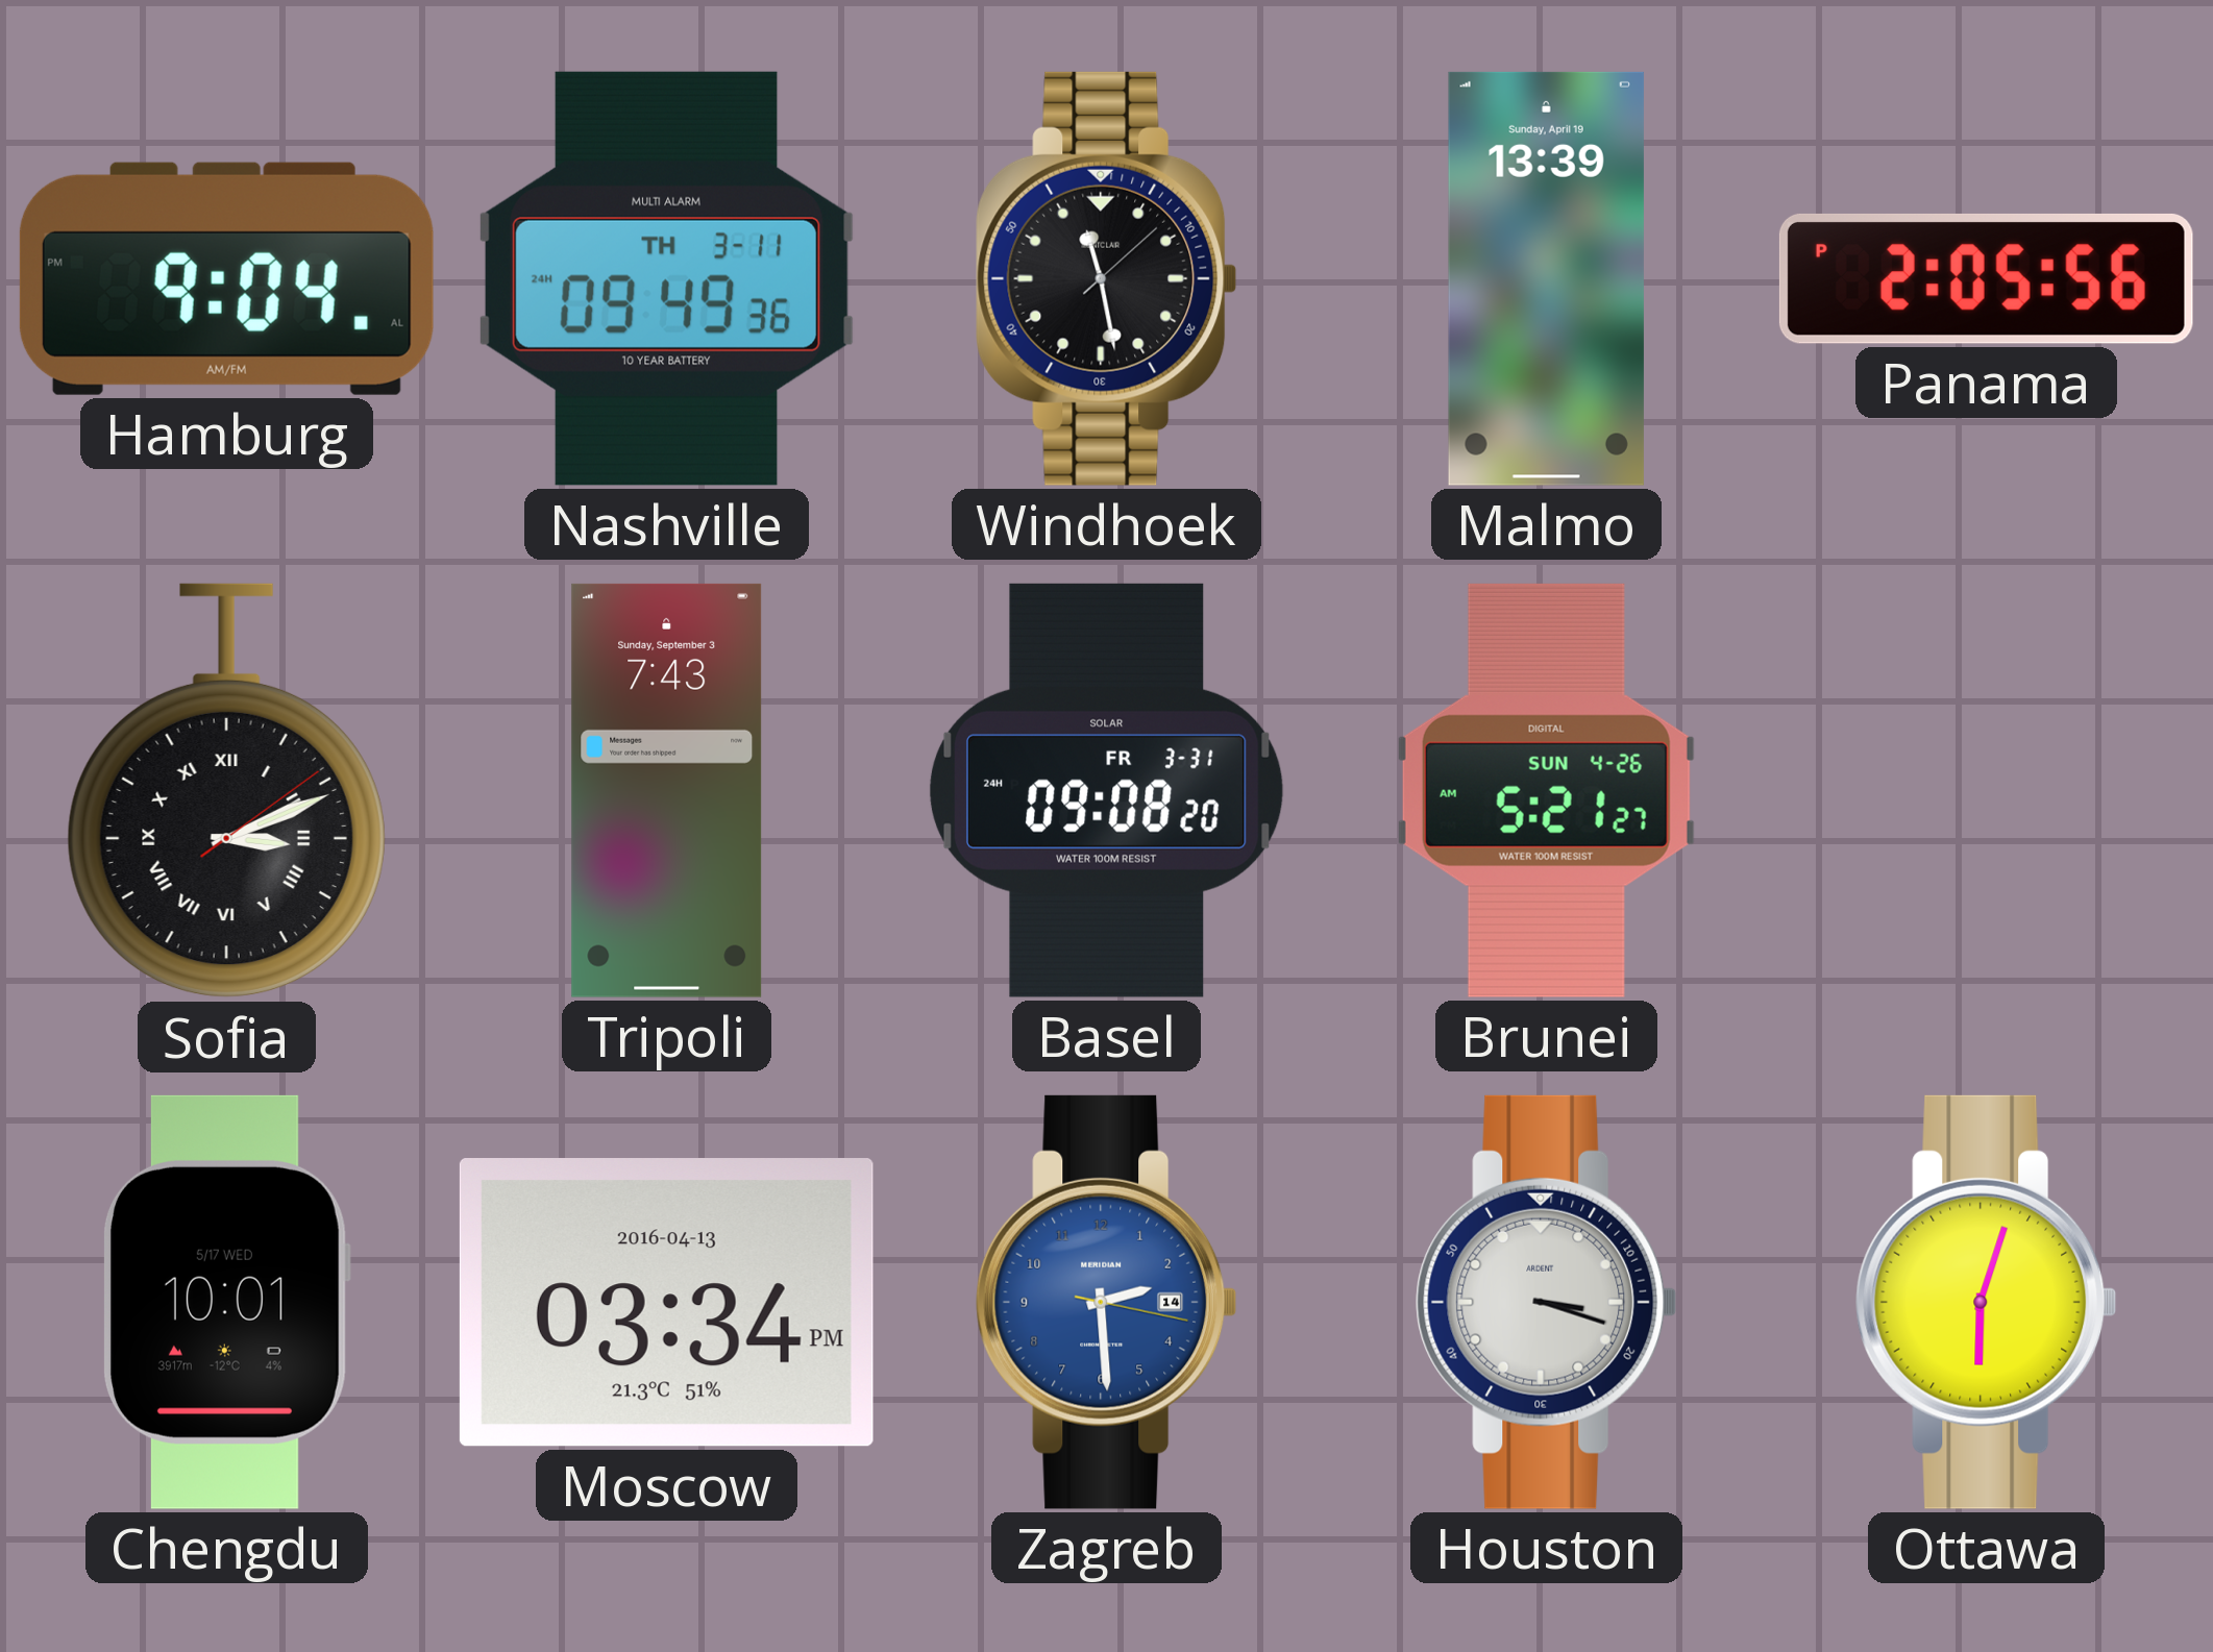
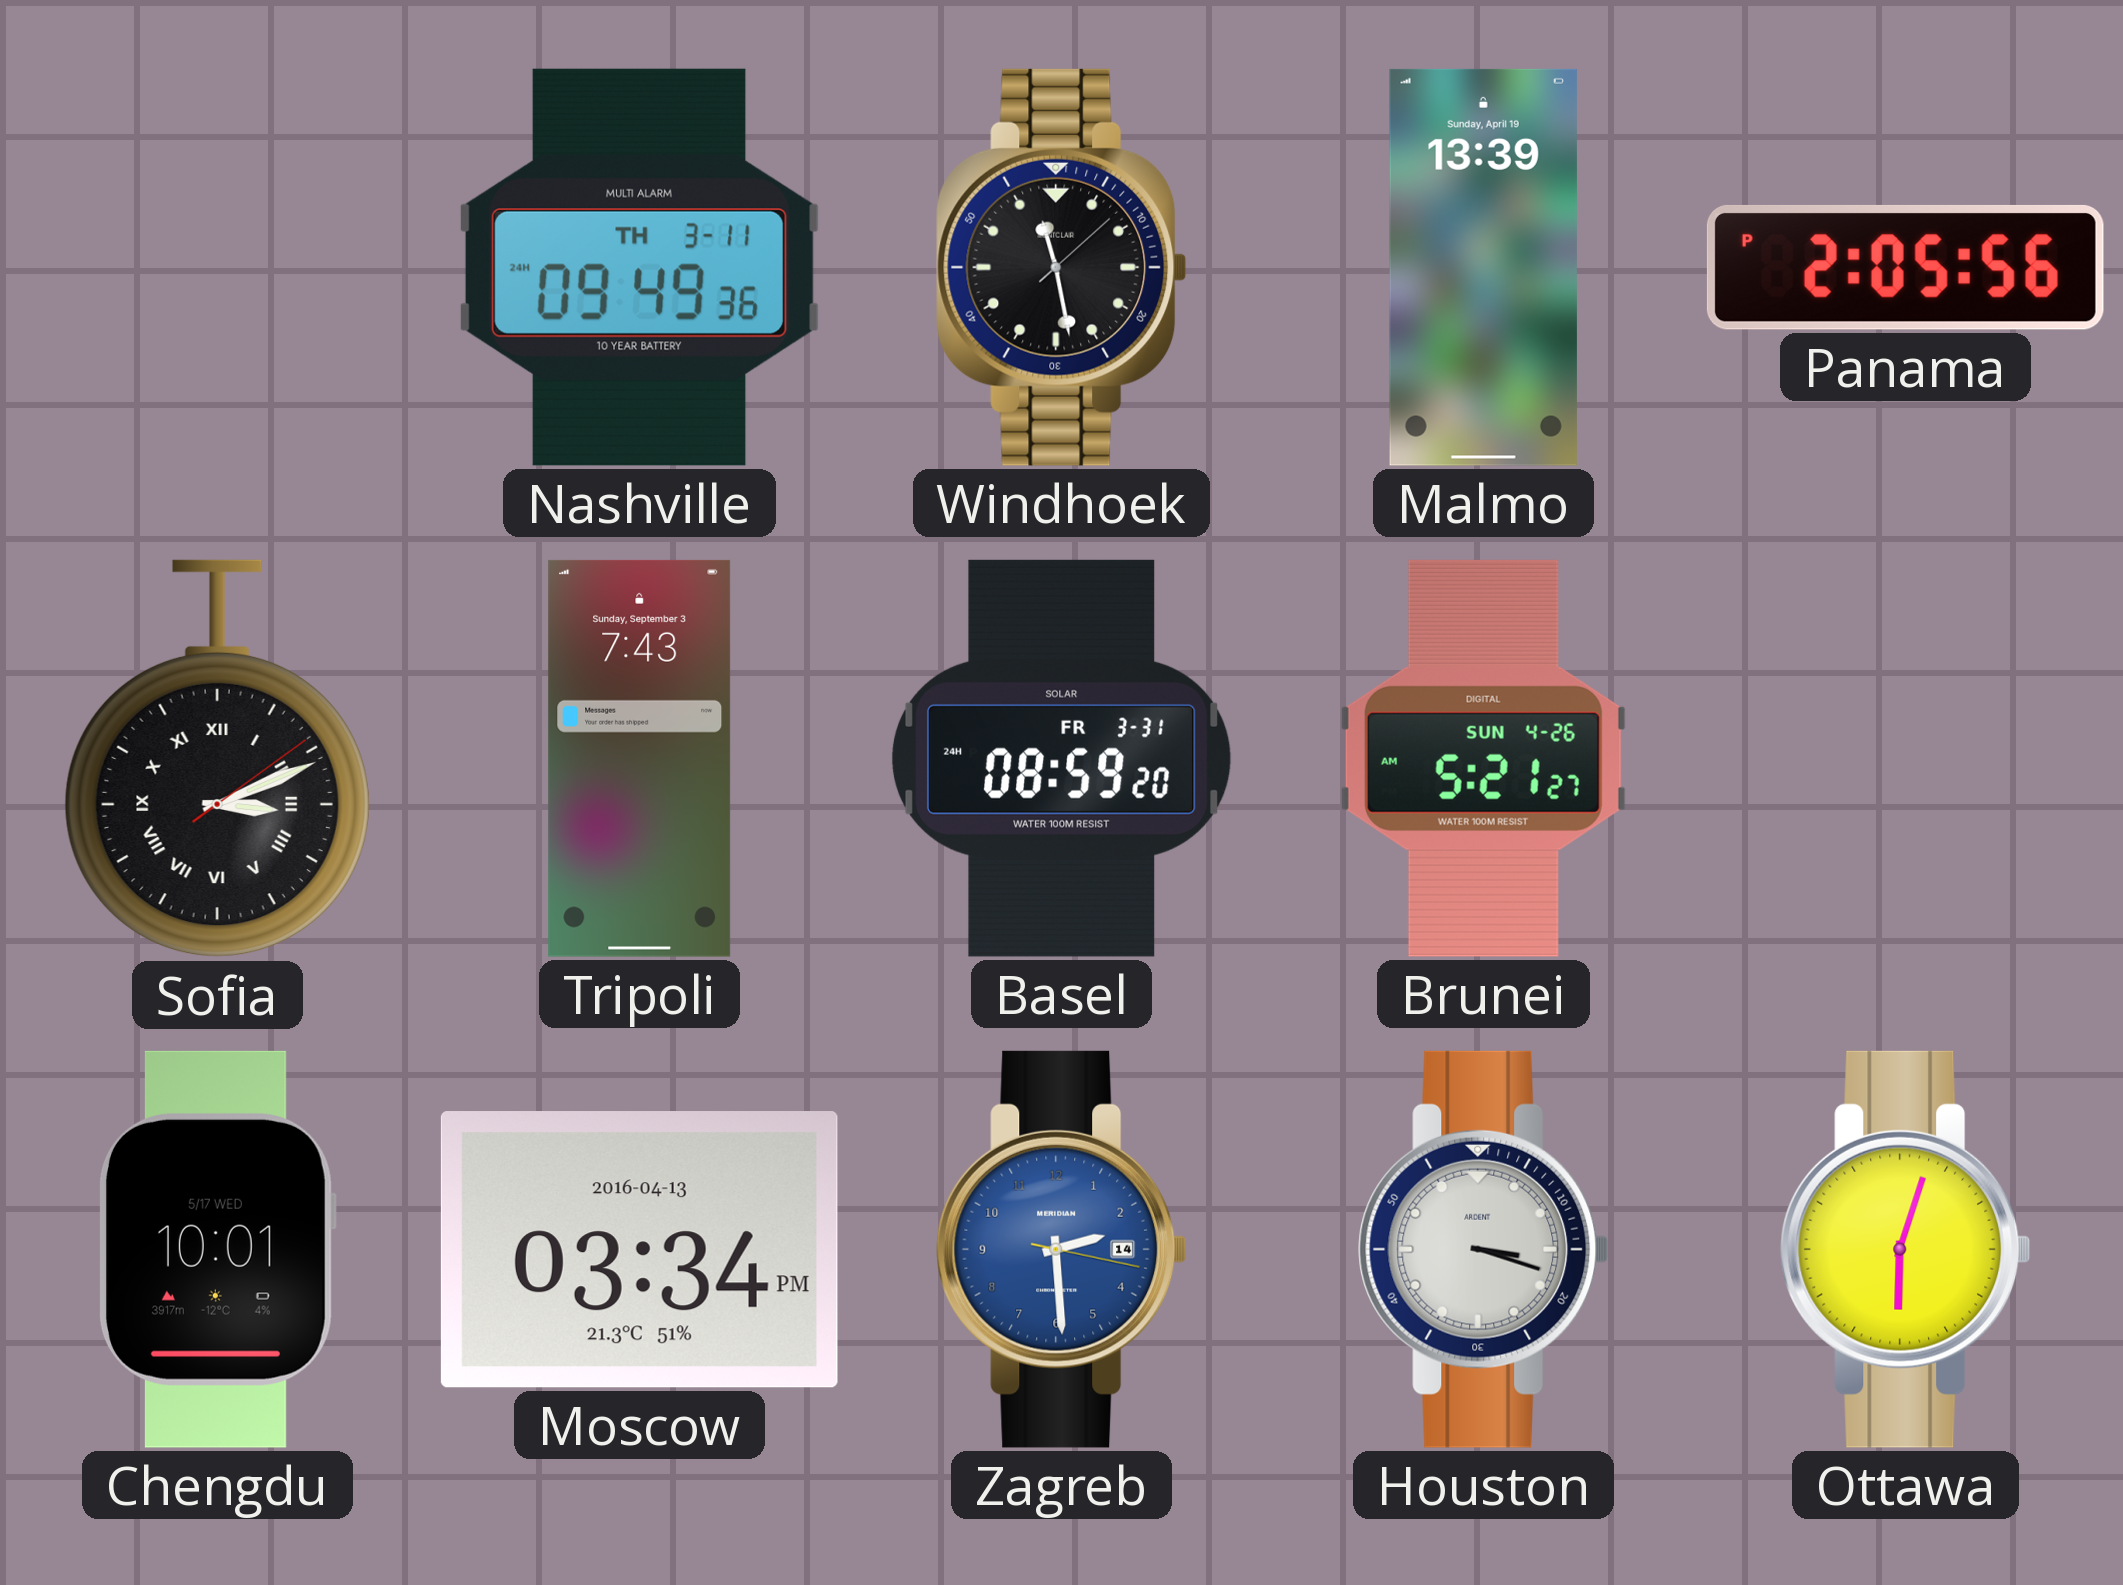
Hamburg: 9:04 -> none
Basel: 09:08 -> 08:59
